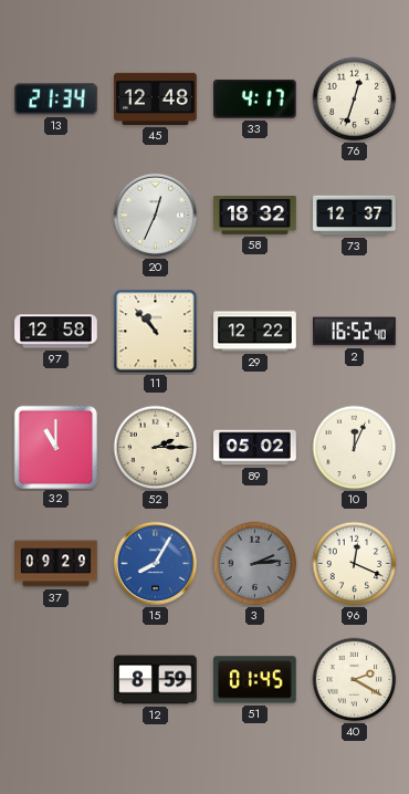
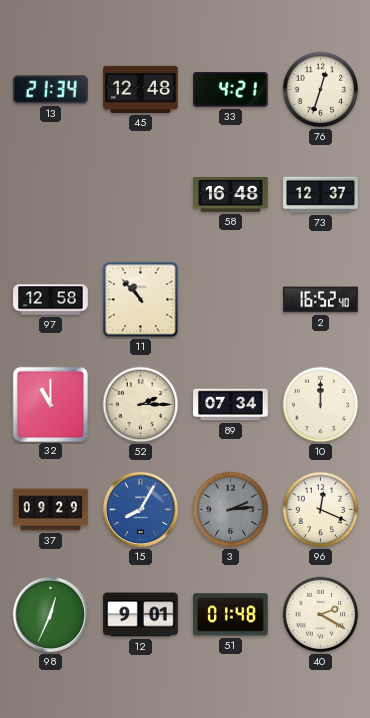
33: 4:17 -> 4:21
20: 12:34 -> none
58: 18:32 -> 16:48
29: 12:22 -> none
89: 05:02 -> 07:34
10: 12:04 -> 12:00
98: none -> 12:34
12: 8:59 -> 9:01
51: 01:45 -> 01:48
